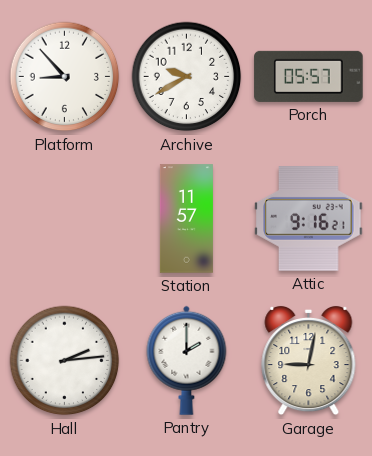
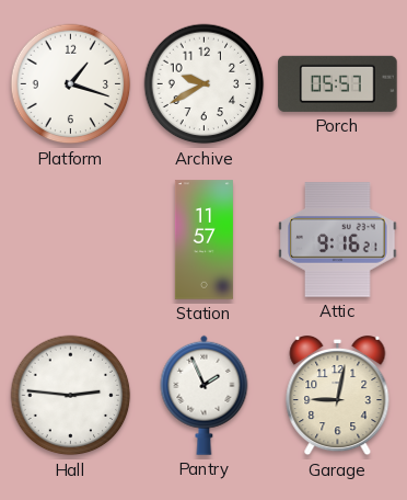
Platform: 8:53 -> 1:18
Hall: 2:14 -> 2:46
Pantry: 2:00 -> 1:56
